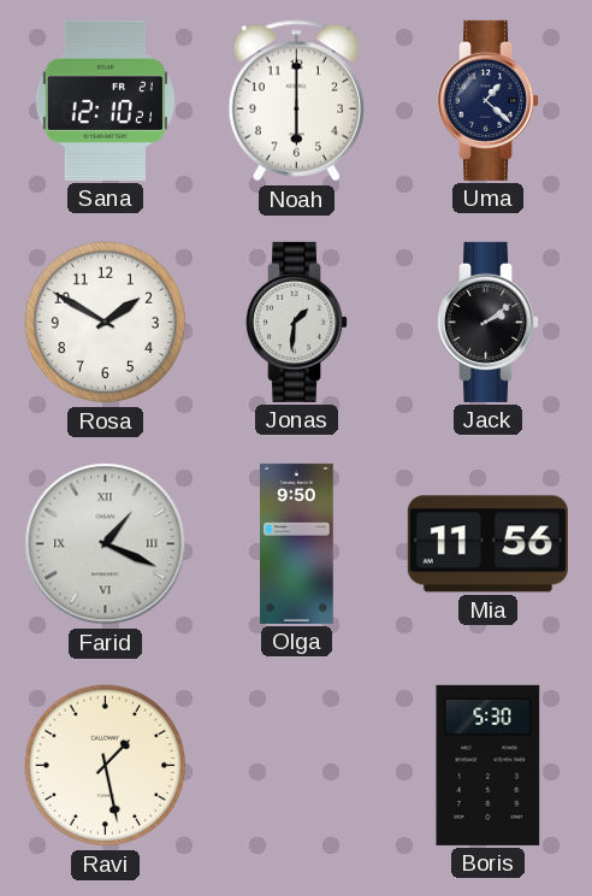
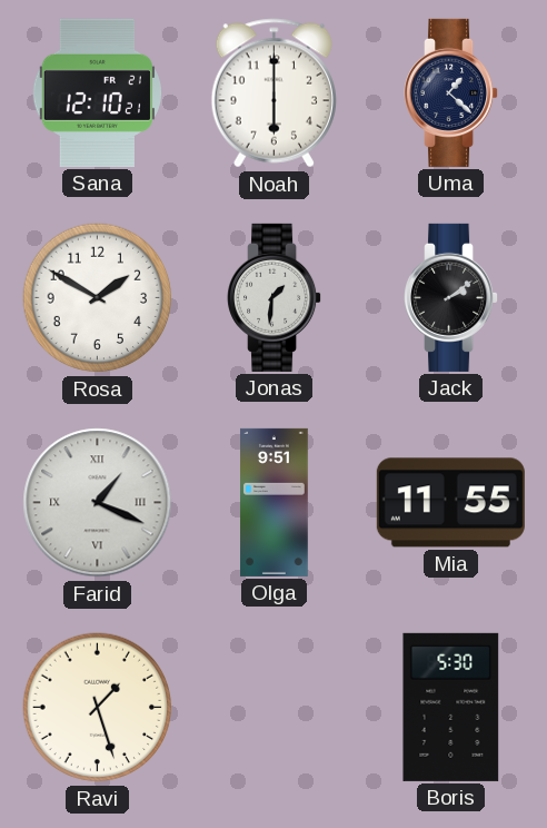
Olga: 9:50 -> 9:51
Mia: 11:56 -> 11:55
Ravi: 1:28 -> 1:27
